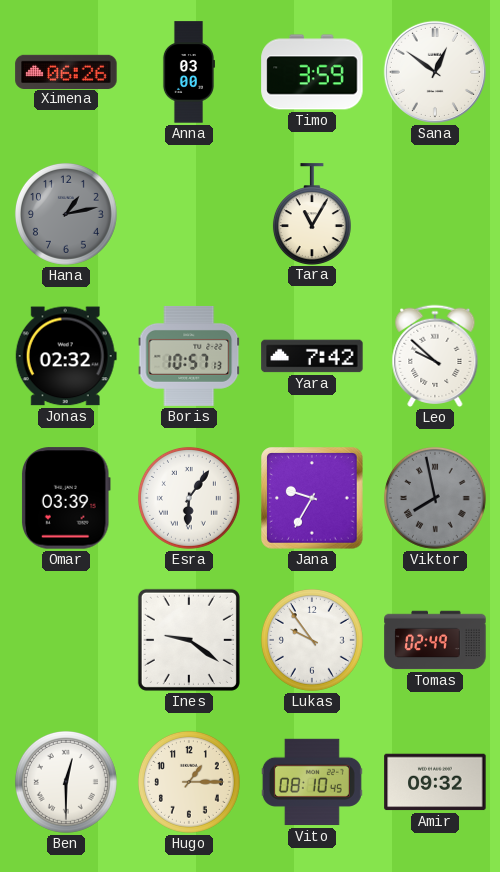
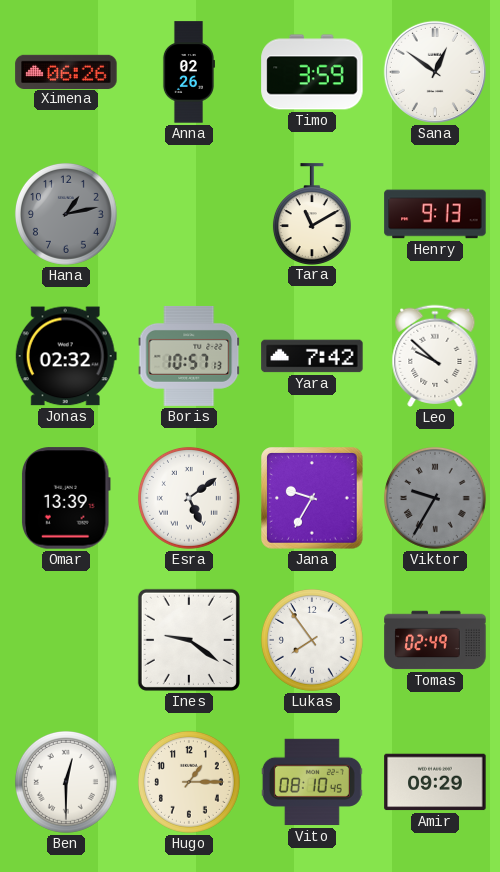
Anna: 03:00 -> 02:26
Tara: 11:05 -> 11:10
Henry: none -> 9:13
Omar: 03:39 -> 13:39
Esra: 6:06 -> 5:09
Viktor: 7:58 -> 9:35
Lukas: 9:54 -> 7:54
Amir: 09:32 -> 09:29
